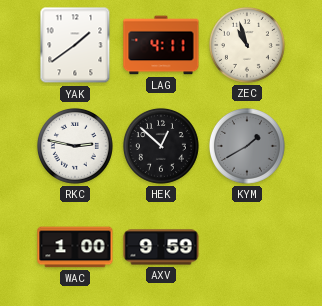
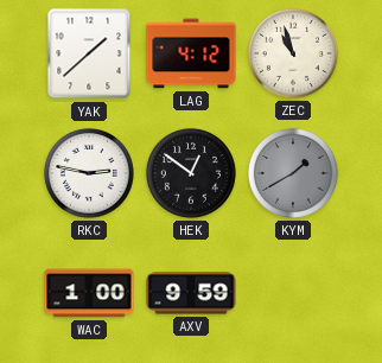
YAK: 1:39 -> 1:38
LAG: 4:11 -> 4:12
HEK: 12:52 -> 12:51
